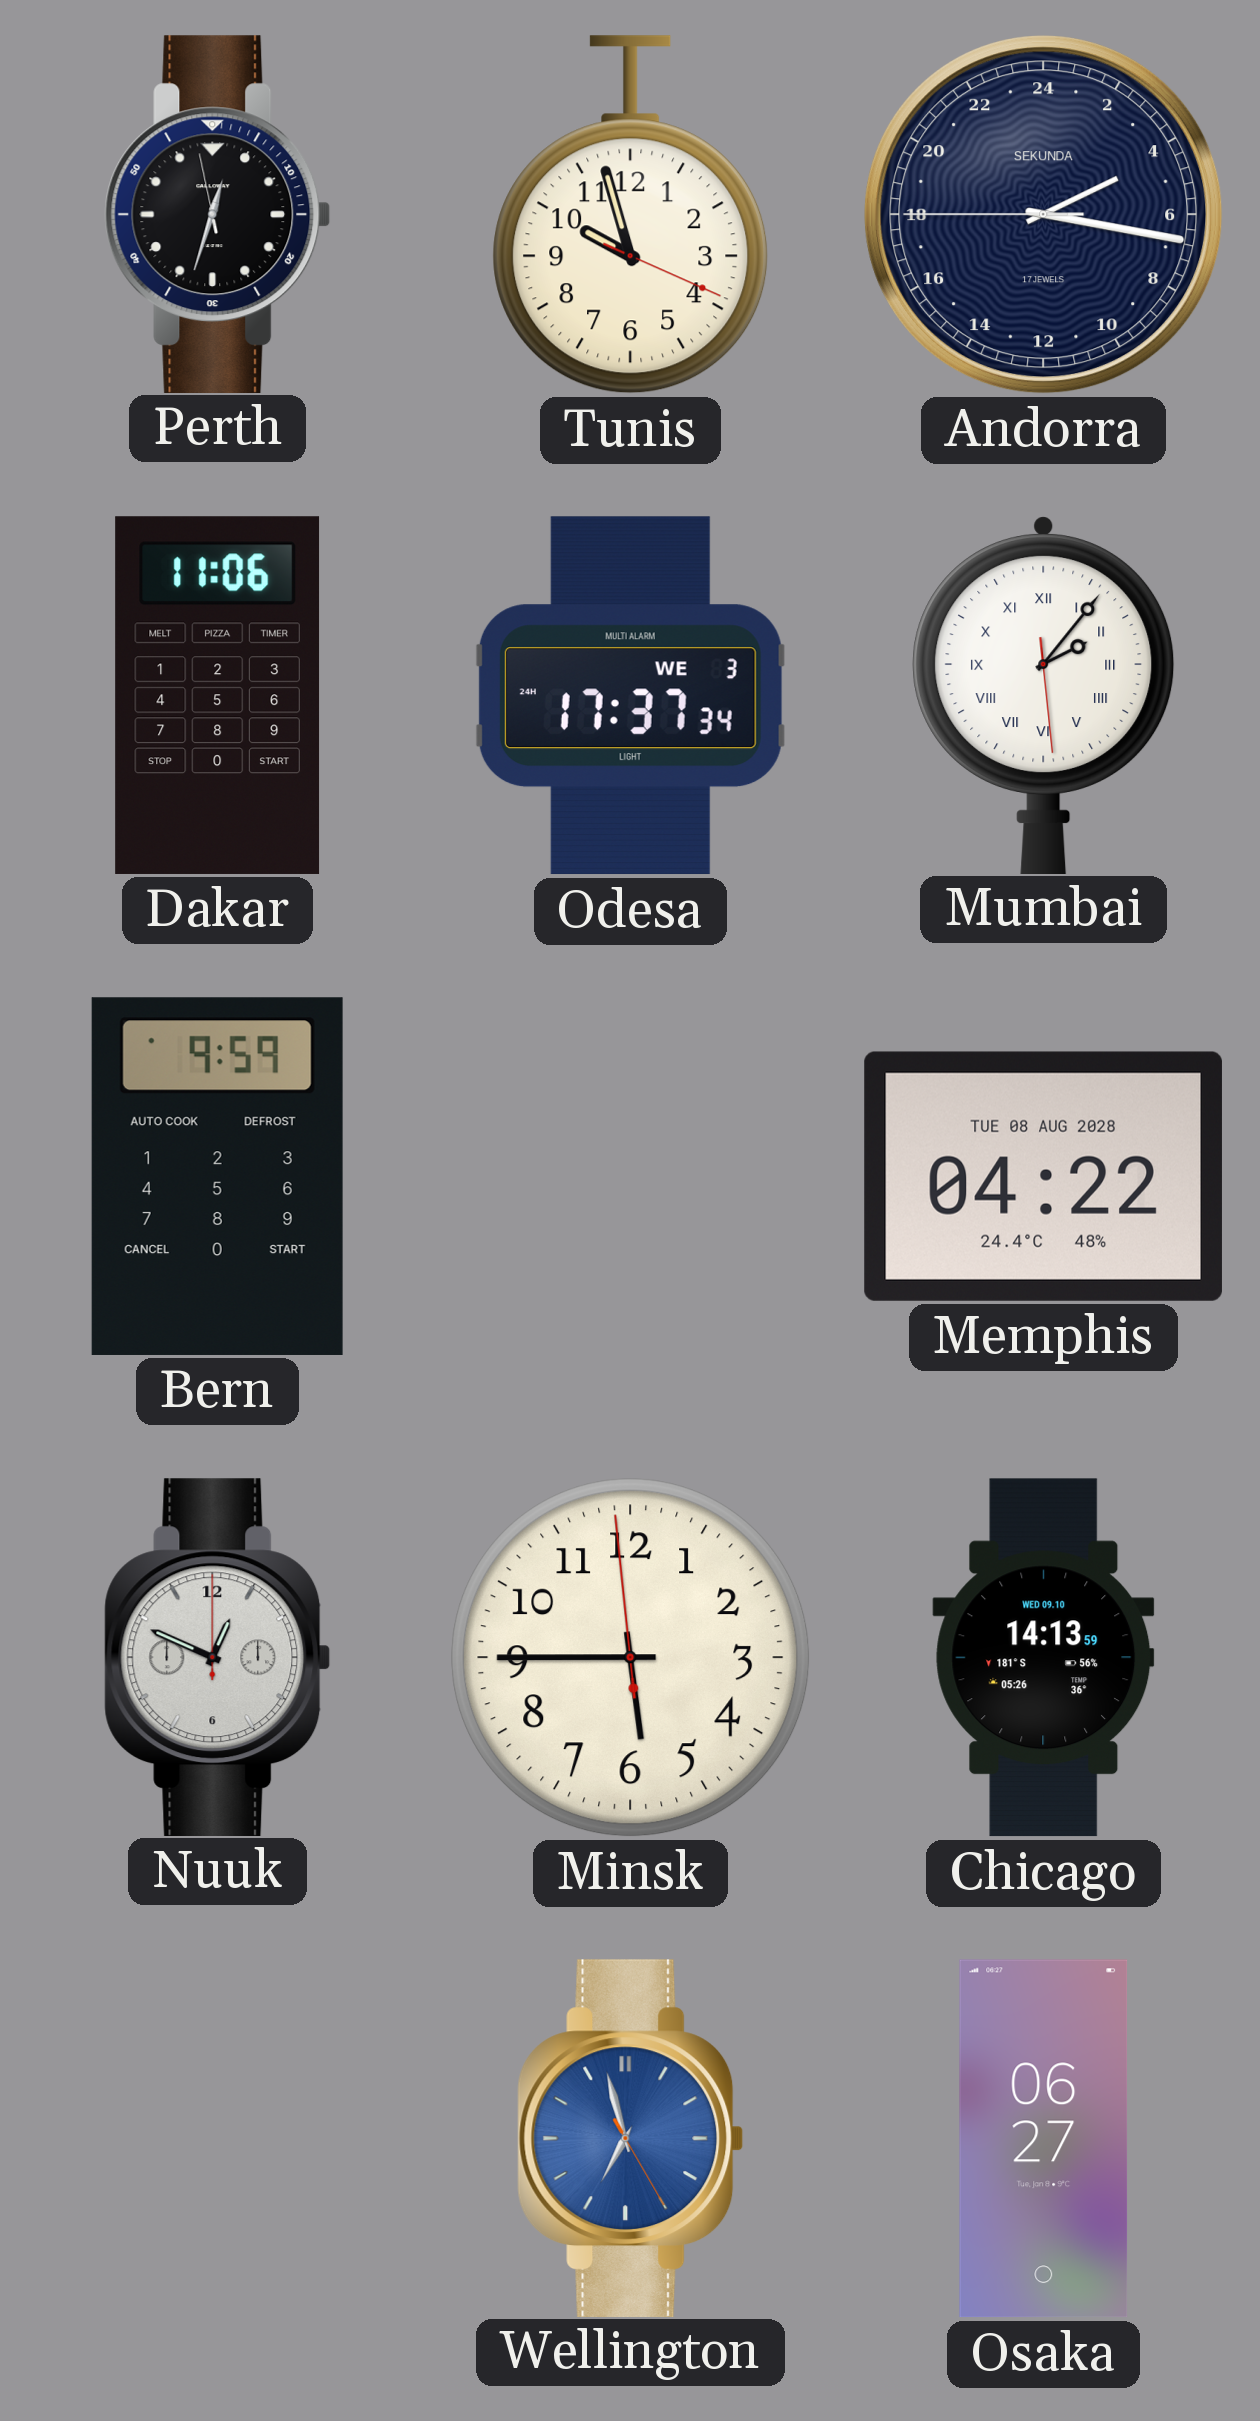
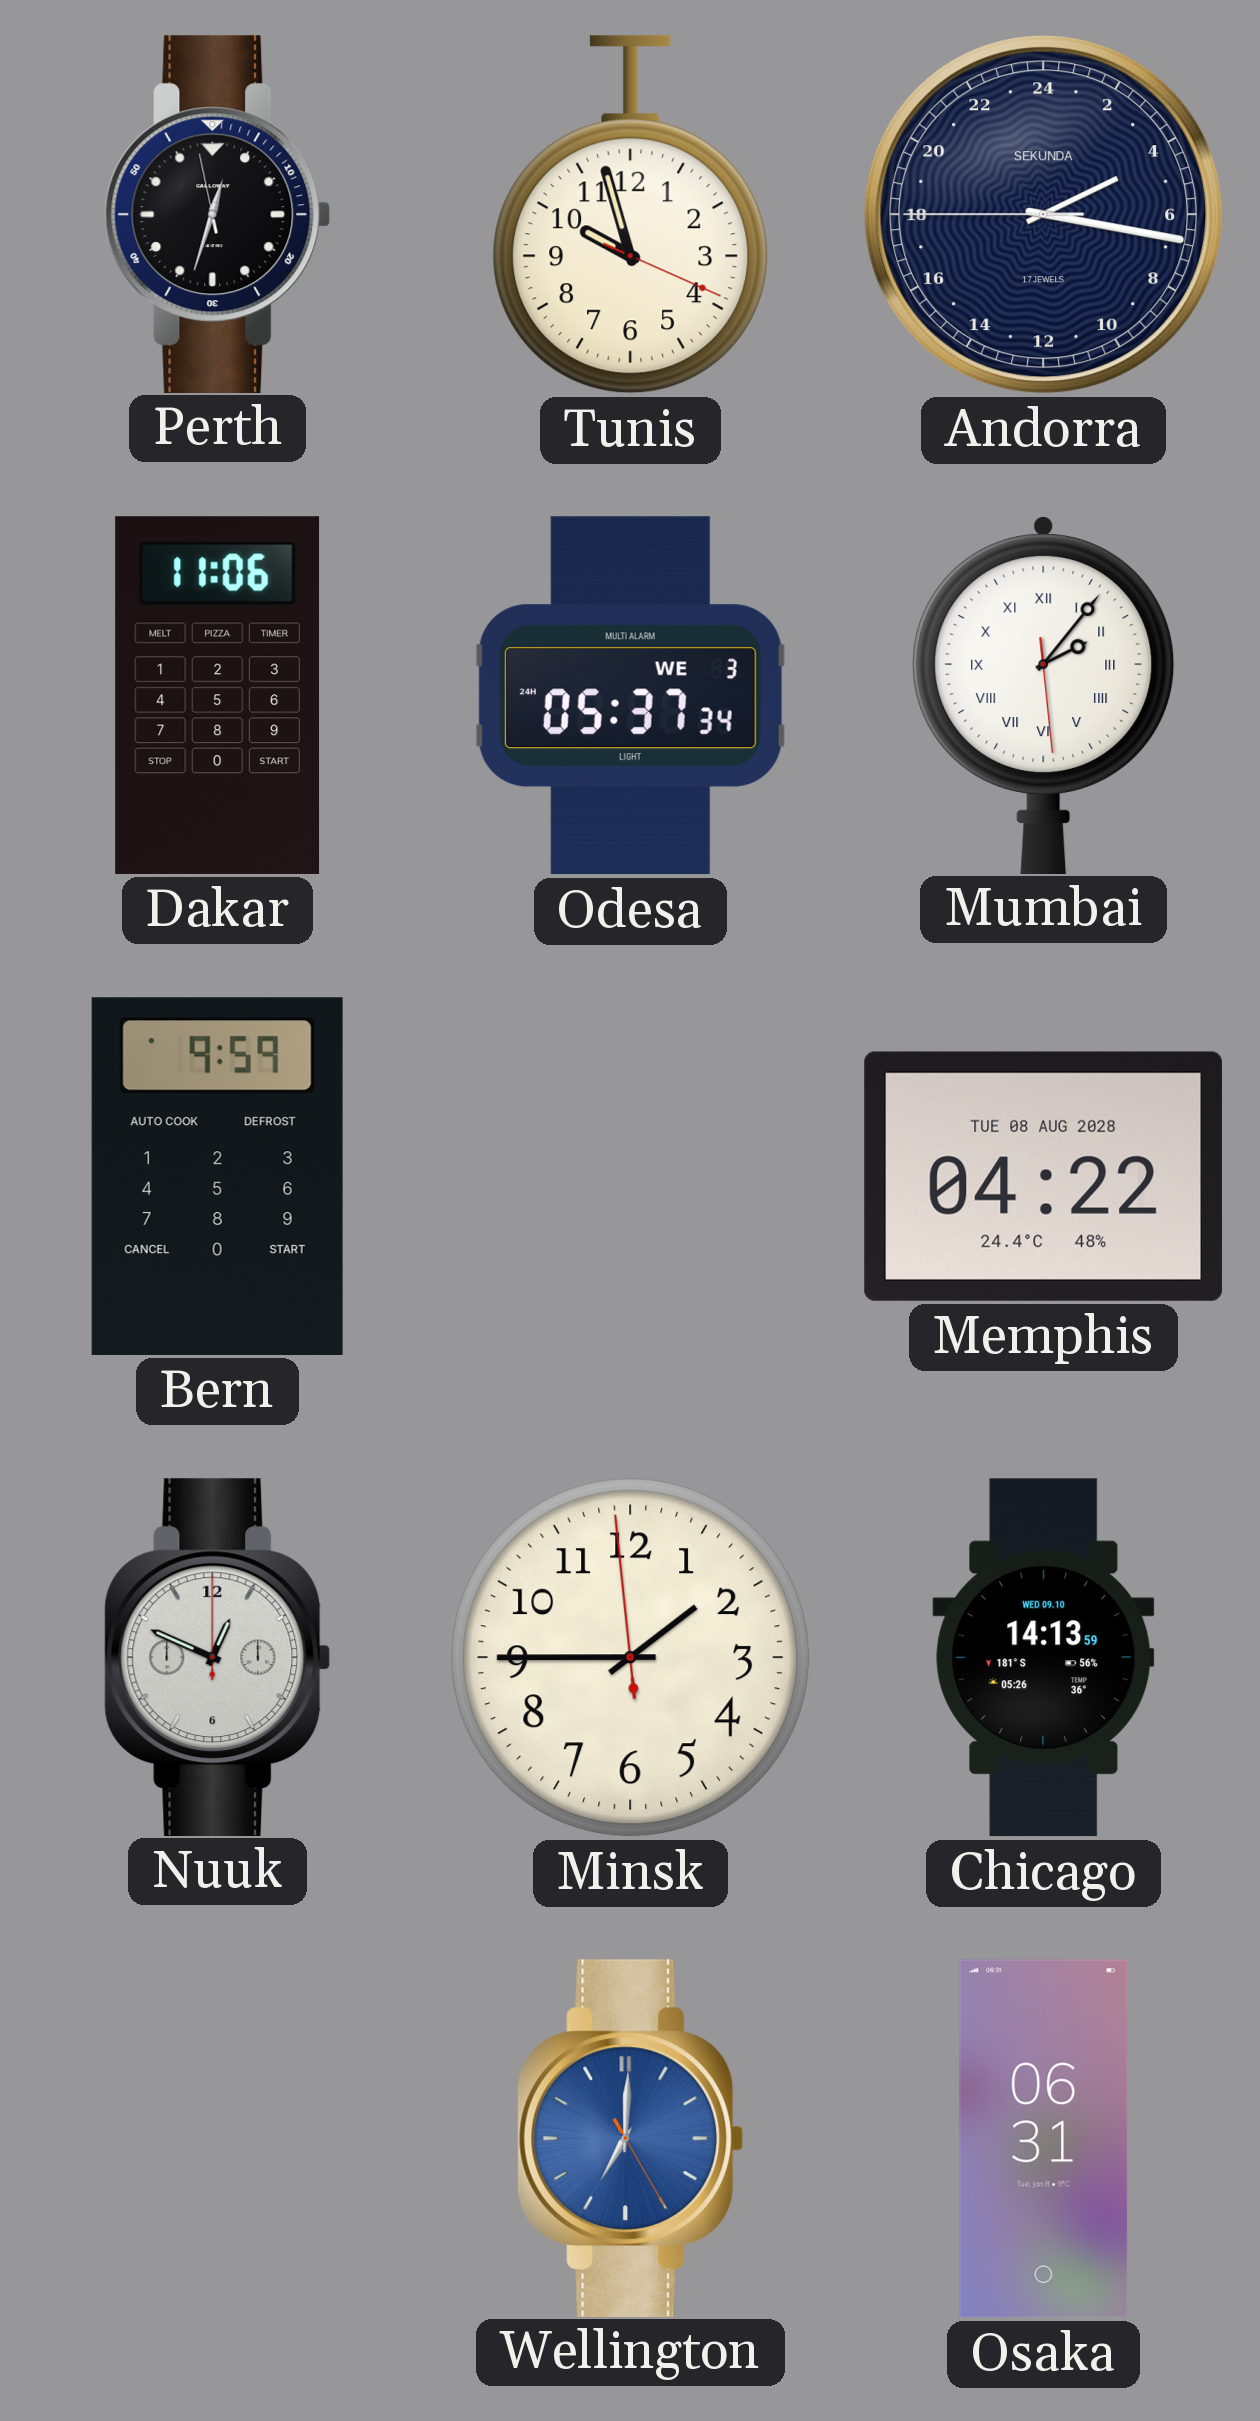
Odesa: 17:37 -> 05:37
Minsk: 5:44 -> 1:44
Wellington: 6:57 -> 7:00
Osaka: 06:27 -> 06:31
